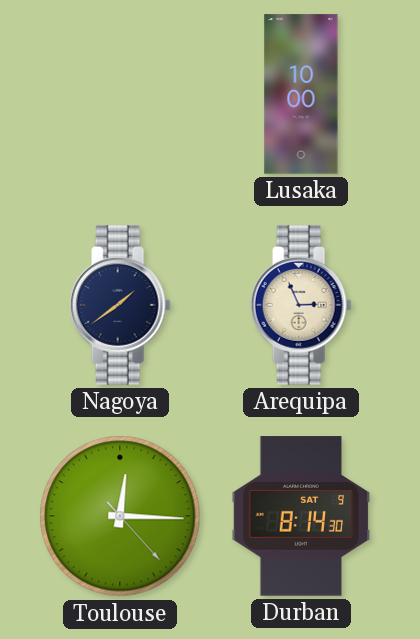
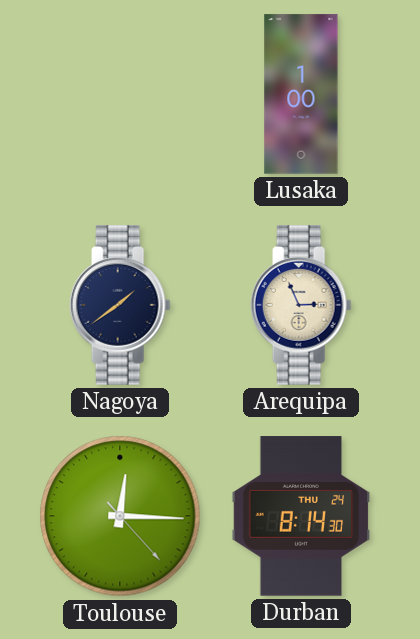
Lusaka: 10:00 -> 1:00
Durban date: SAT 9 -> THU 24
